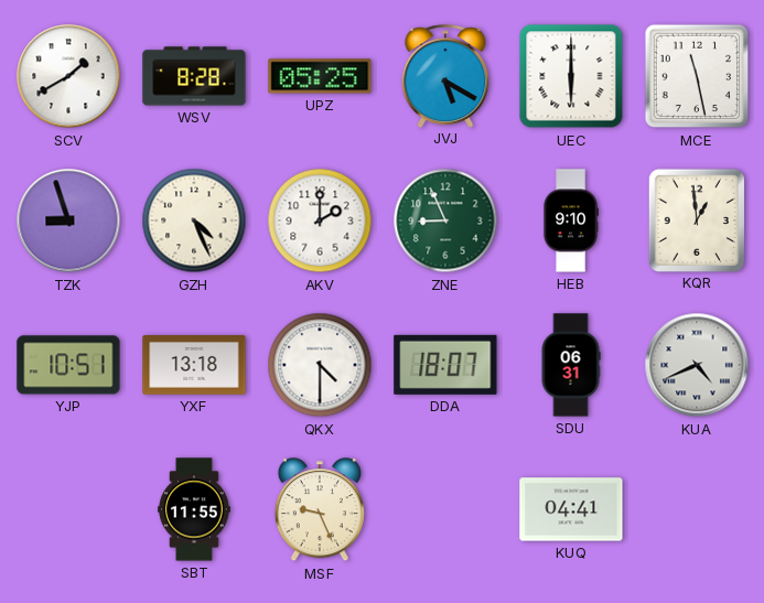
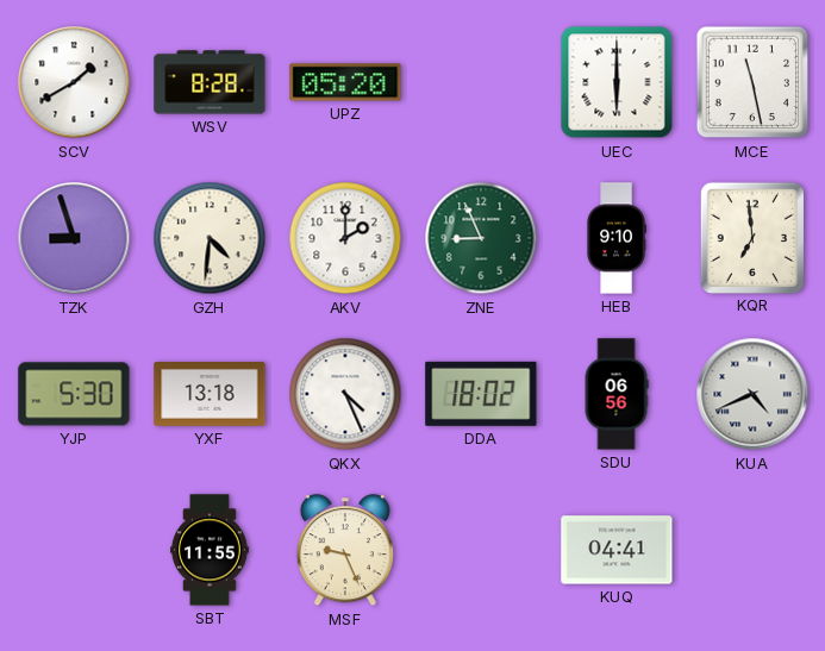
UPZ: 05:25 -> 05:20
JVJ: 5:20 -> none
GZH: 4:26 -> 4:31
KQR: 12:59 -> 6:59
YJP: 10:51 -> 5:30
QKX: 4:30 -> 4:26
DDA: 18:07 -> 18:02
SDU: 06:31 -> 06:56
